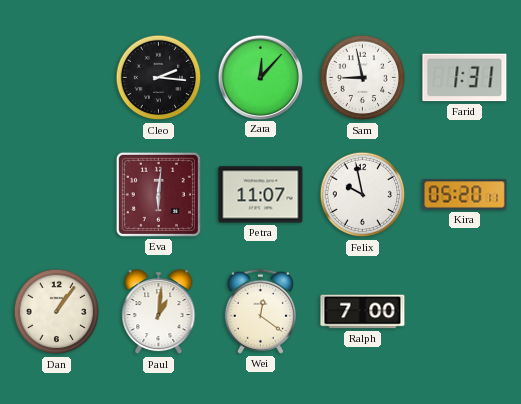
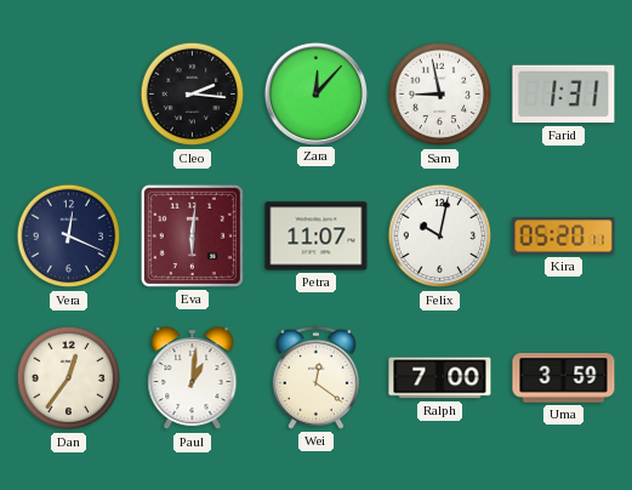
Vera: none -> 12:19
Felix: 9:58 -> 10:02
Dan: 1:06 -> 12:36
Uma: none -> 3:59
